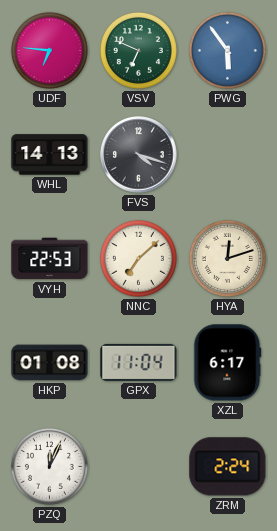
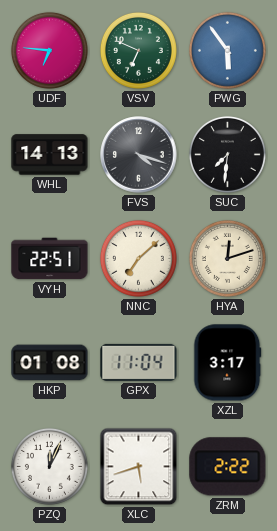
SUC: none -> 7:31
VYH: 22:53 -> 22:51
XZL: 6:17 -> 3:17
XLC: none -> 5:42
ZRM: 2:24 -> 2:22
